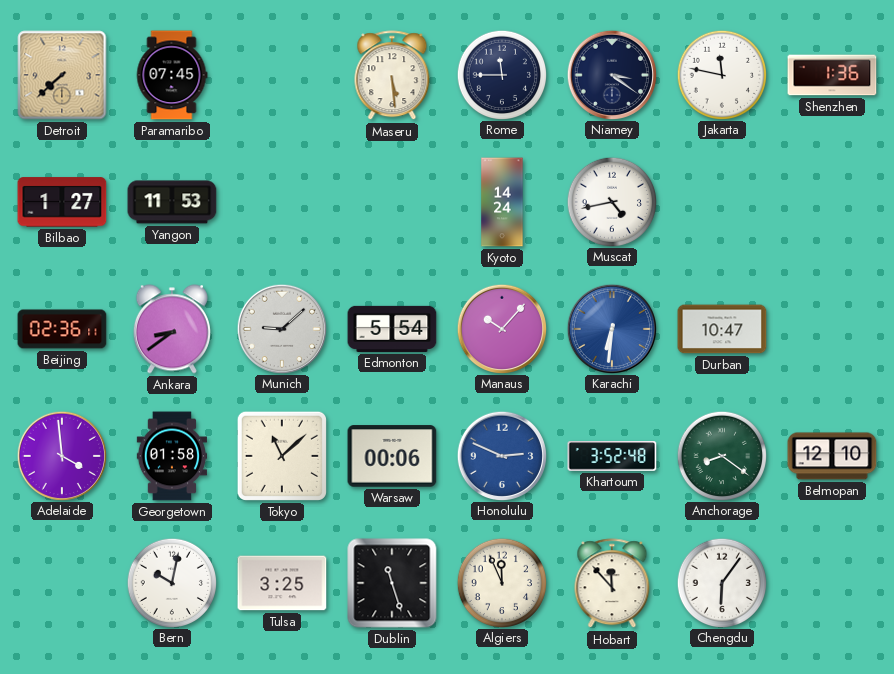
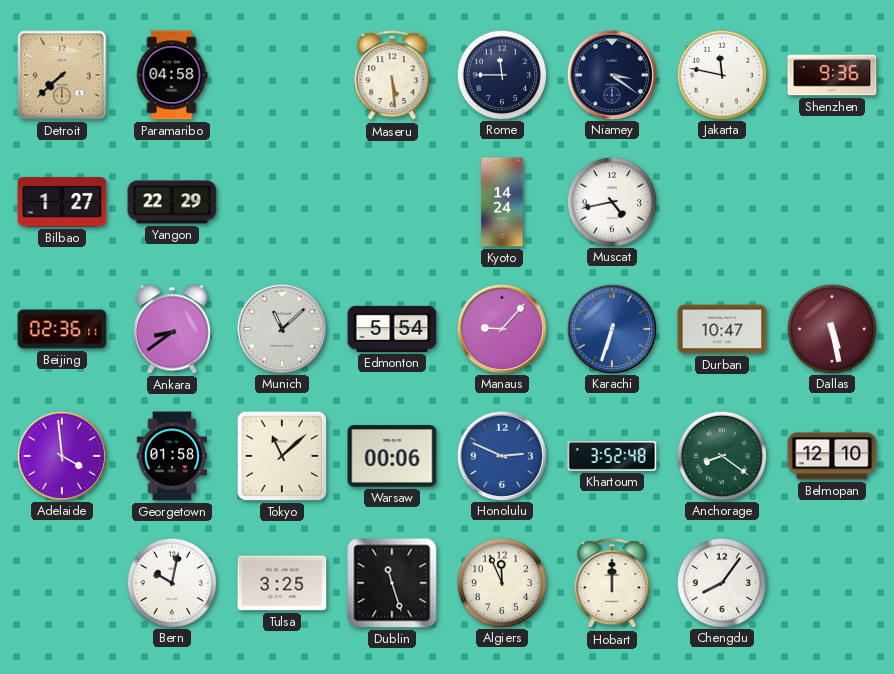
Paramaribo: 07:45 -> 04:58
Shenzhen: 1:36 -> 9:36
Yangon: 11:53 -> 22:29
Munich: 9:08 -> 11:08
Manaus: 10:07 -> 9:07
Karachi: 6:31 -> 6:33
Dallas: none -> 5:28
Hobart: 11:53 -> 12:00
Chengdu: 6:06 -> 8:06
